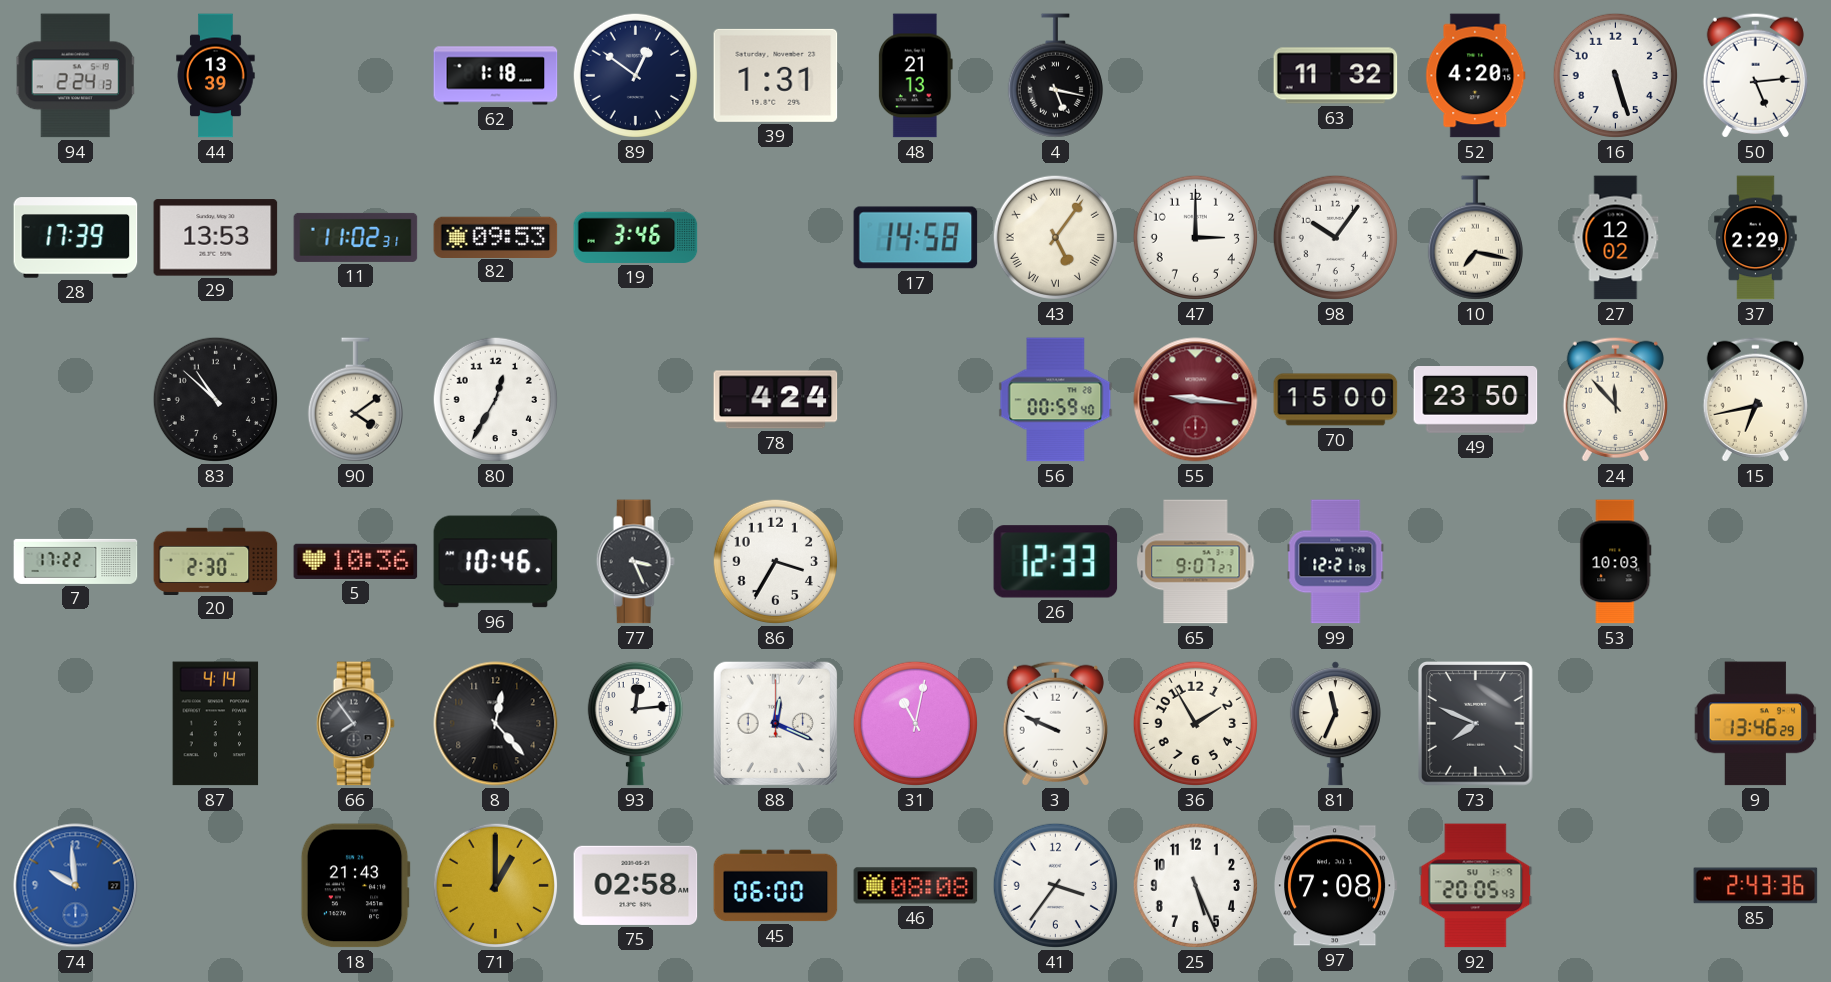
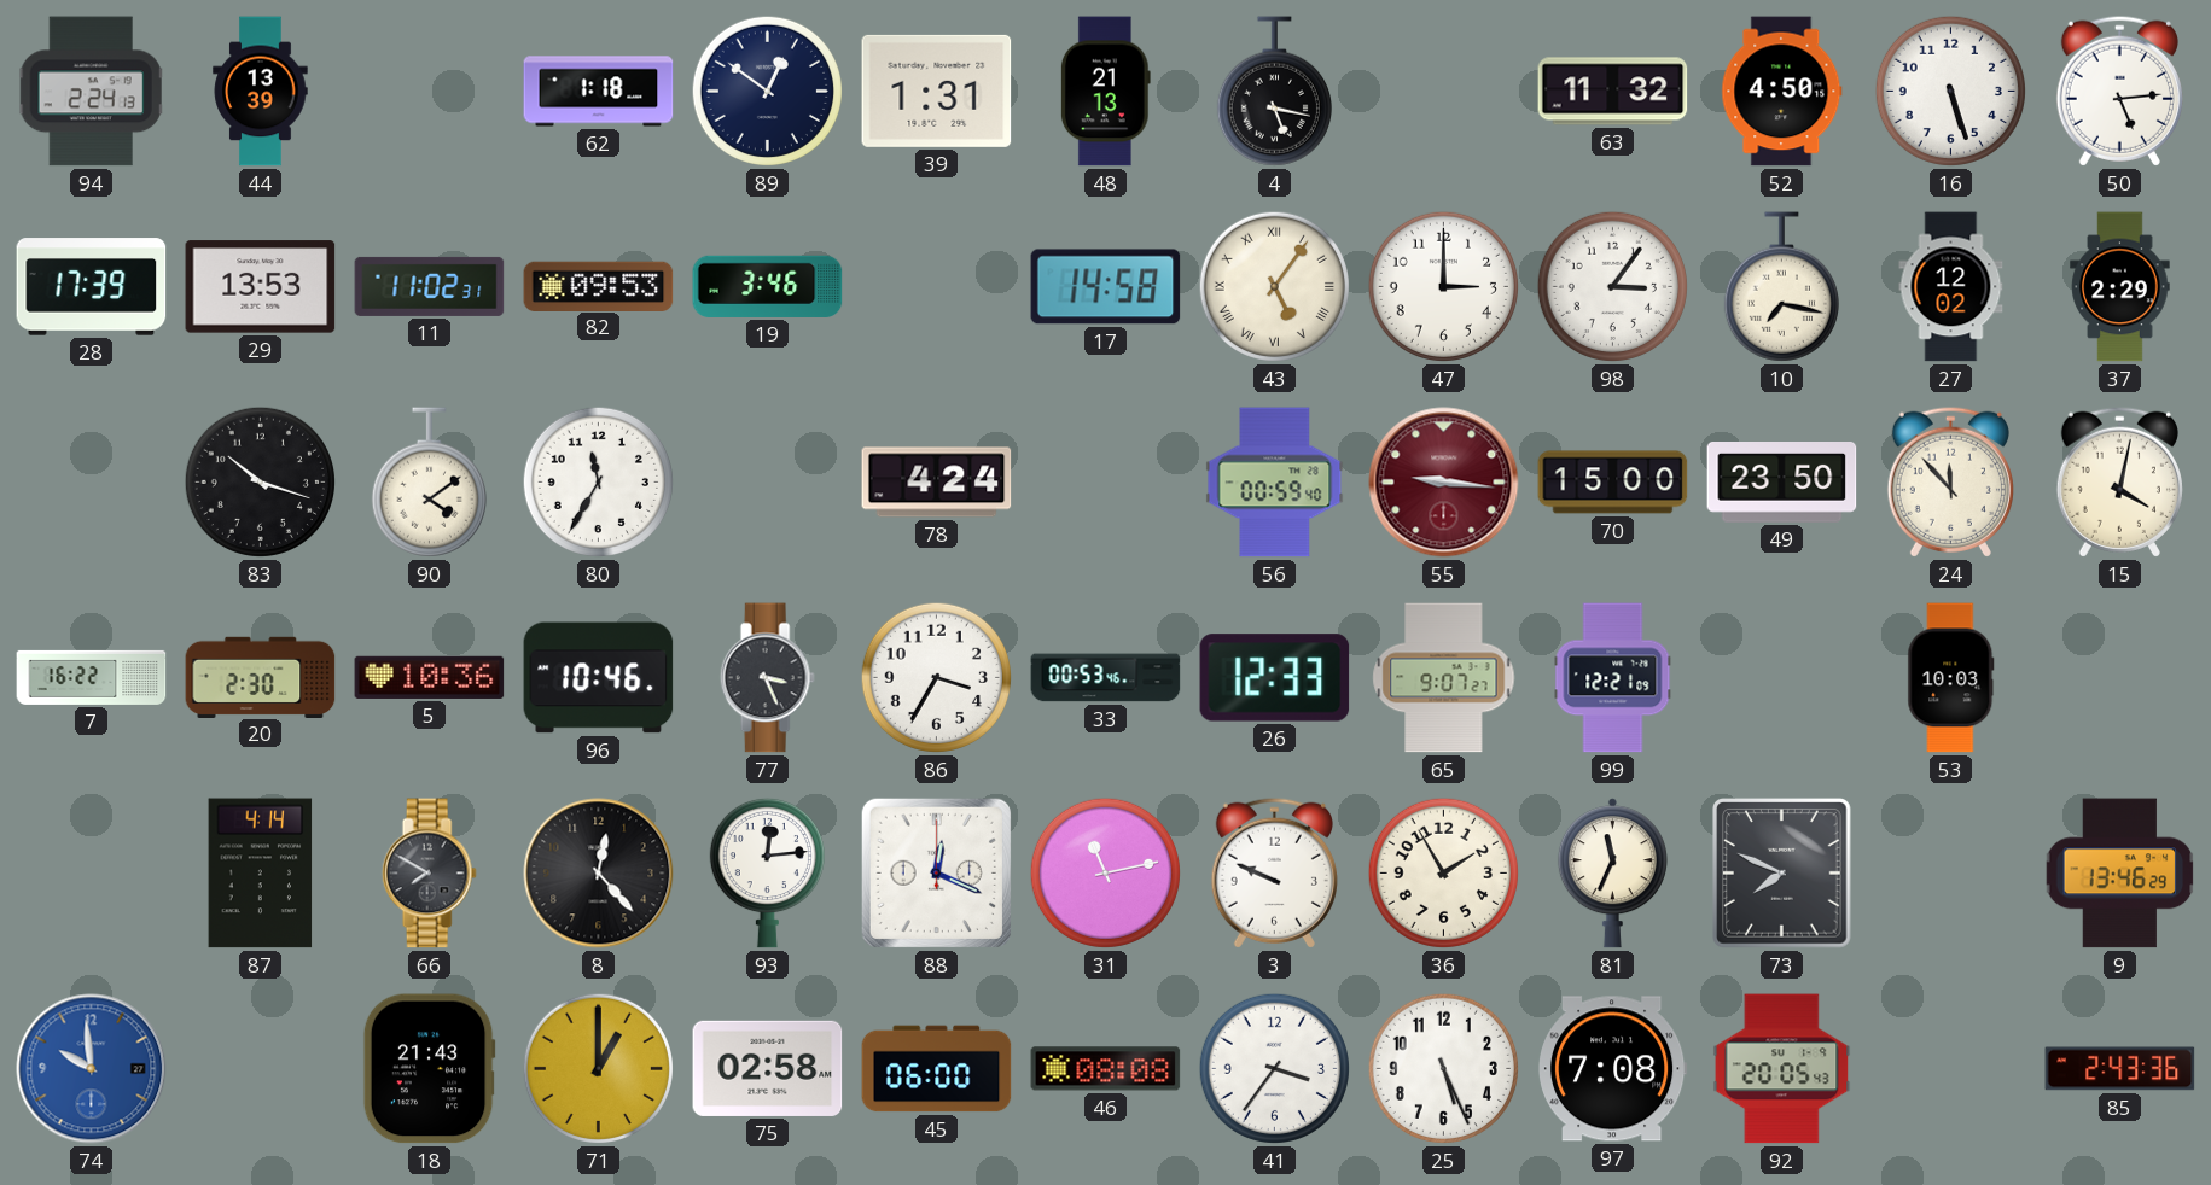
52: 4:20 -> 4:50
98: 10:06 -> 3:06
83: 10:52 -> 10:18
80: 12:35 -> 11:35
15: 6:43 -> 4:02
7: 17:22 -> 16:22
33: none -> 00:53
66: 7:54 -> 7:50
31: 11:02 -> 11:13
